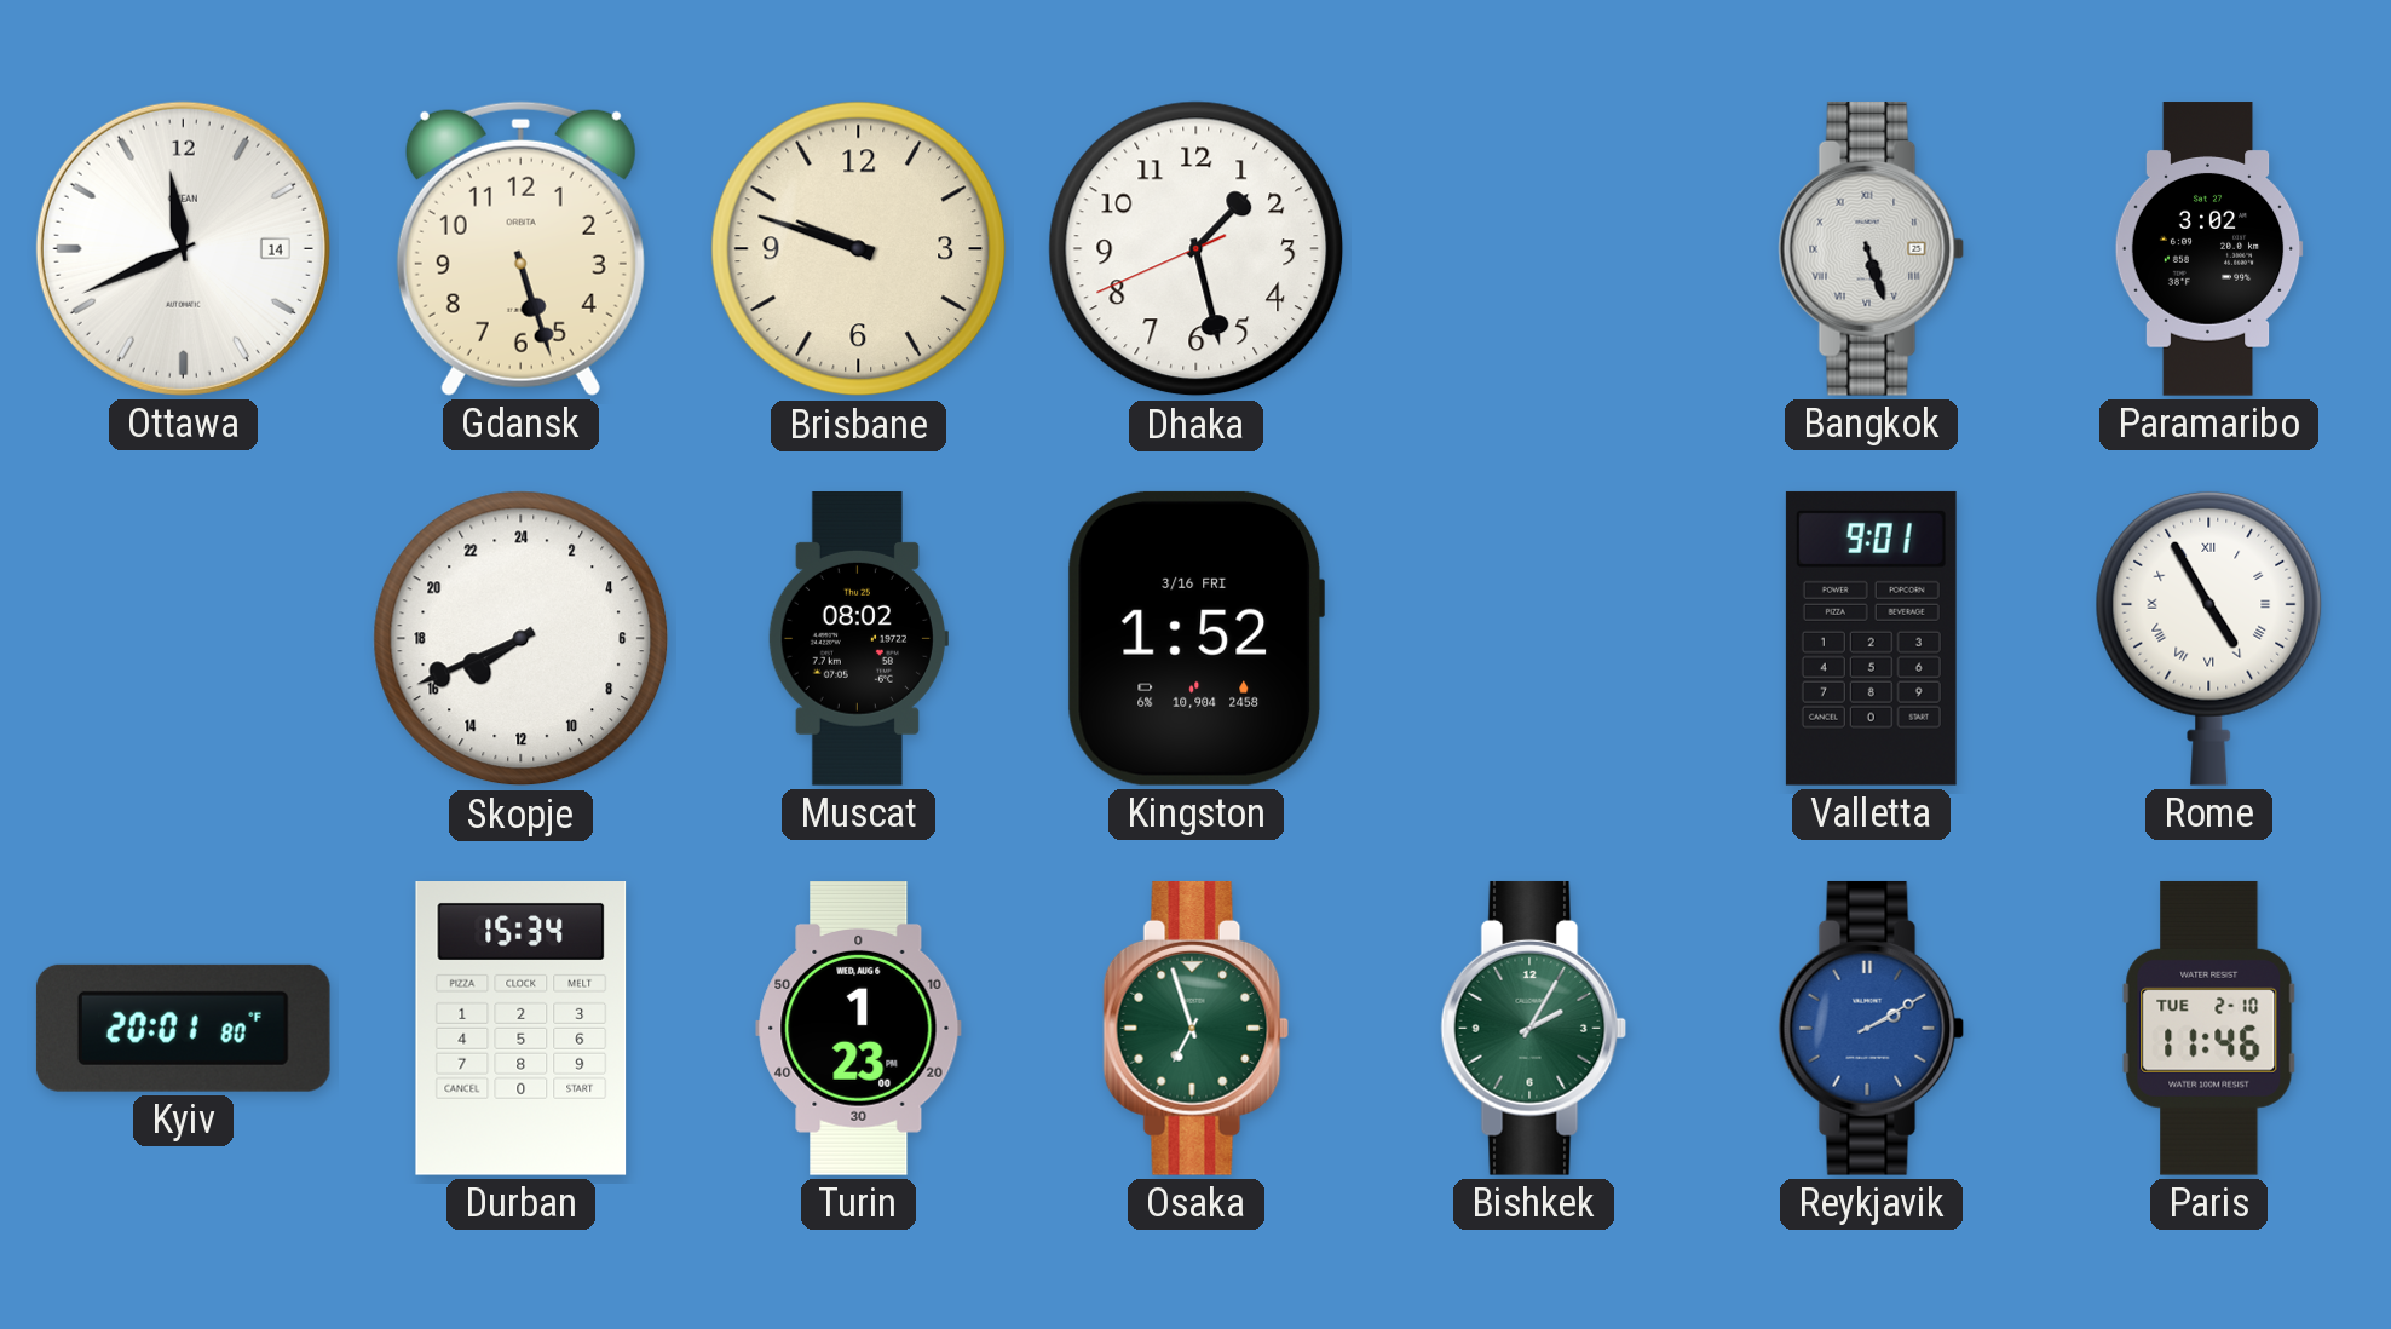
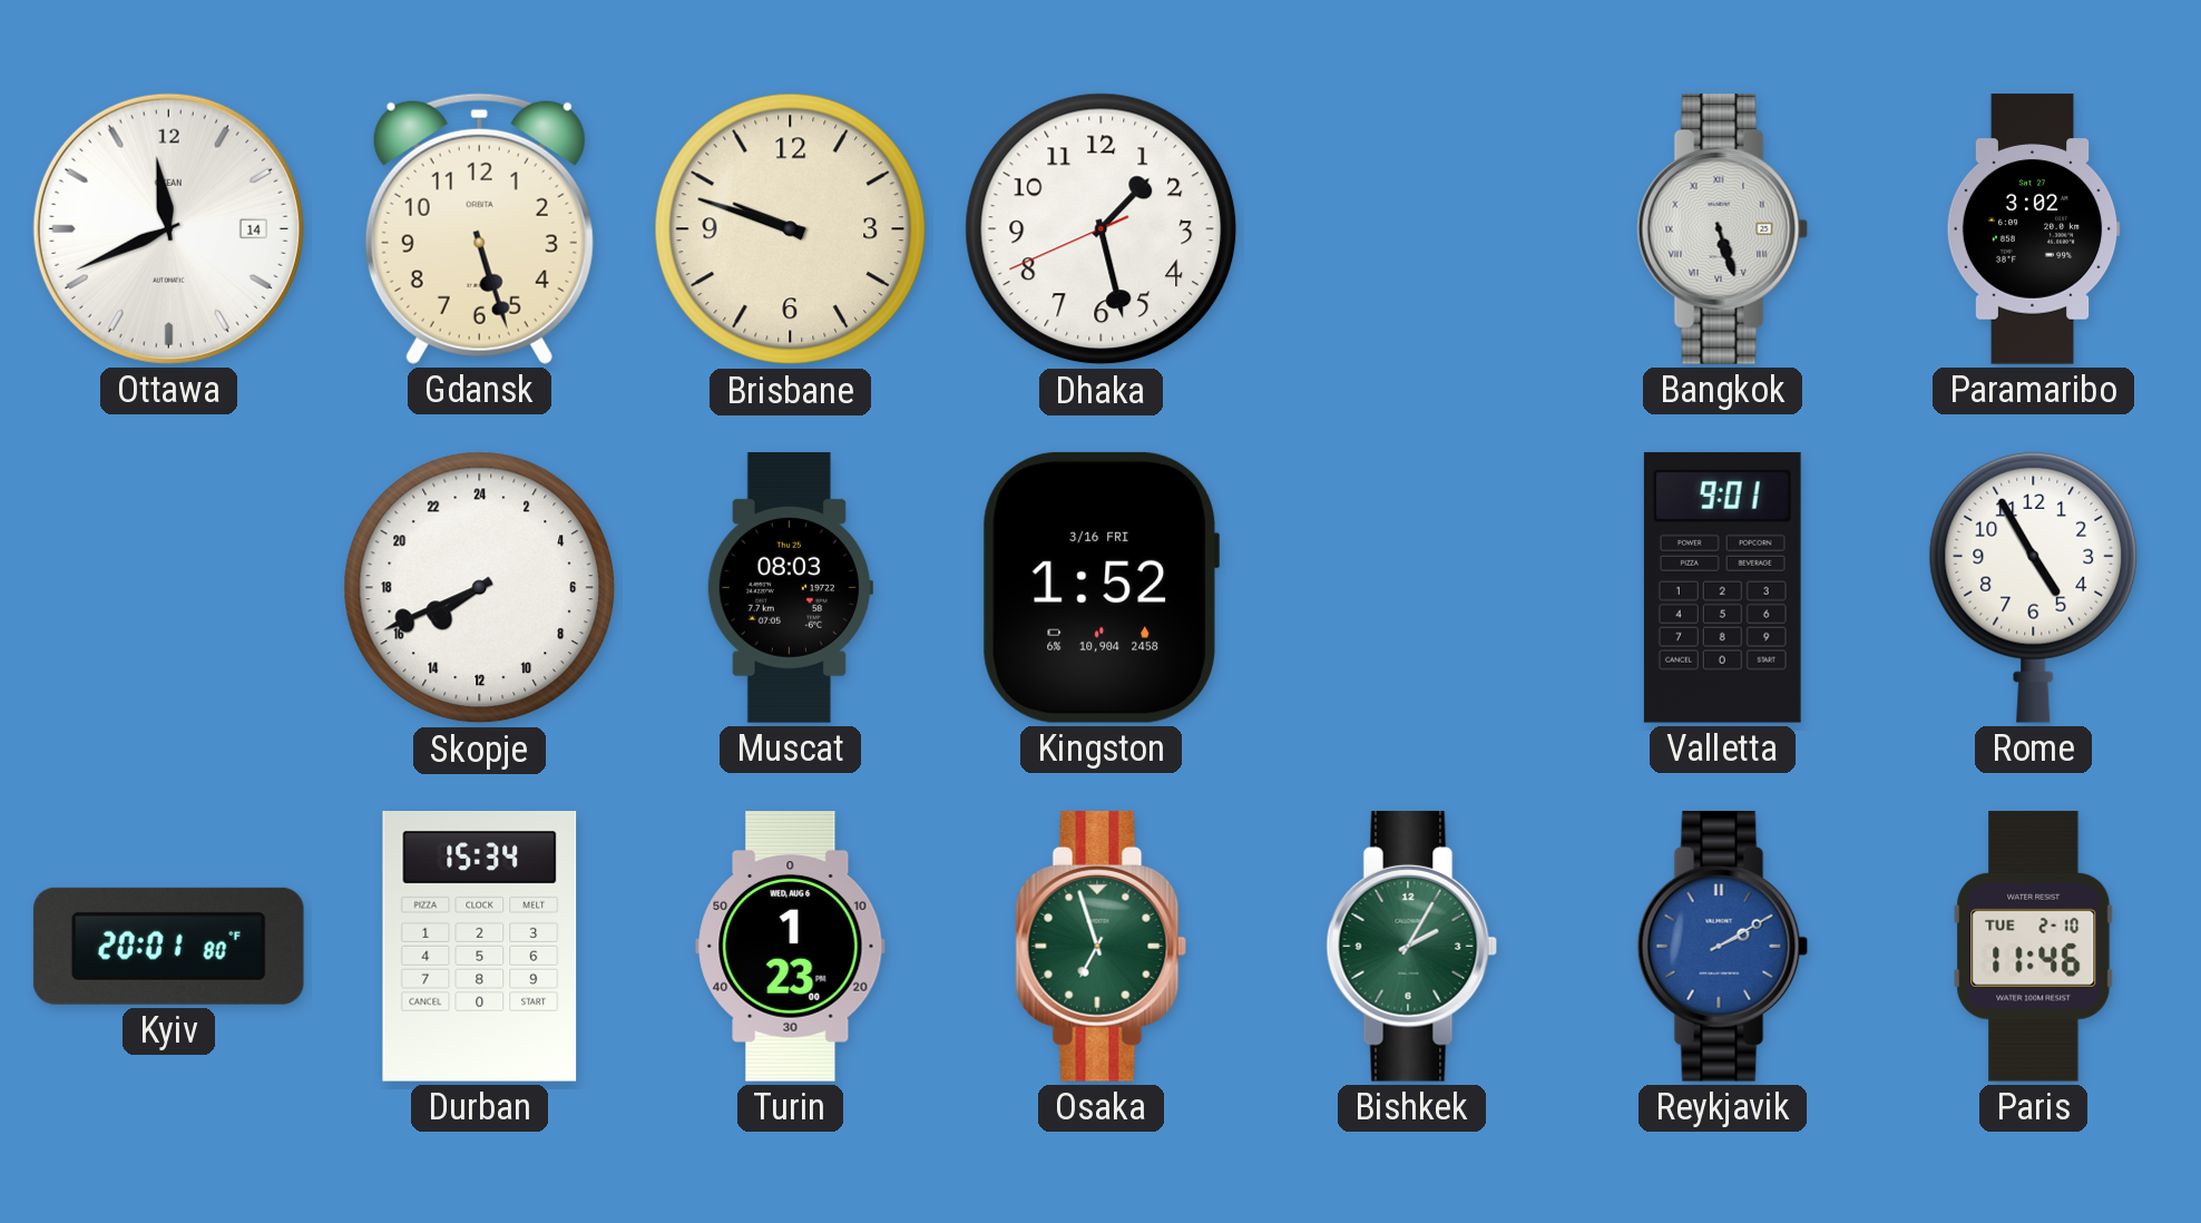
Muscat: 08:02 -> 08:03
Rome numerals: Roman -> Arabic
